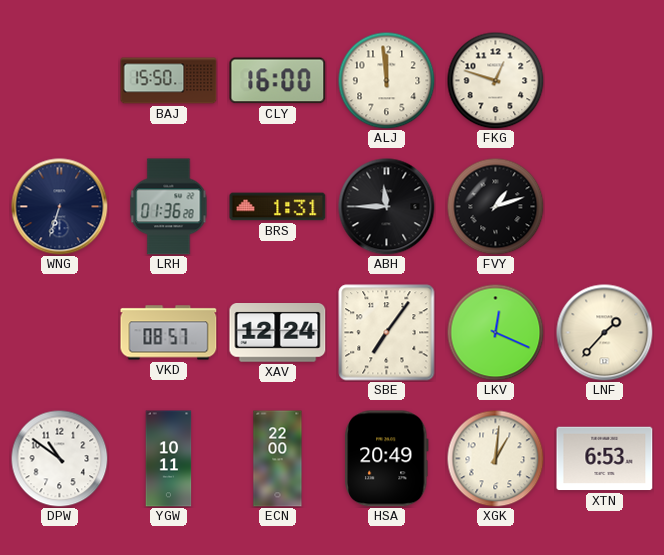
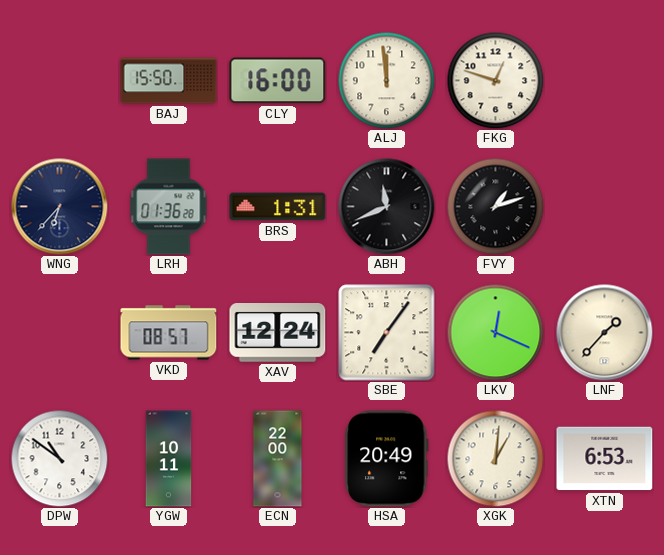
WNG: 6:33 -> 6:37
ABH: 11:45 -> 11:41
